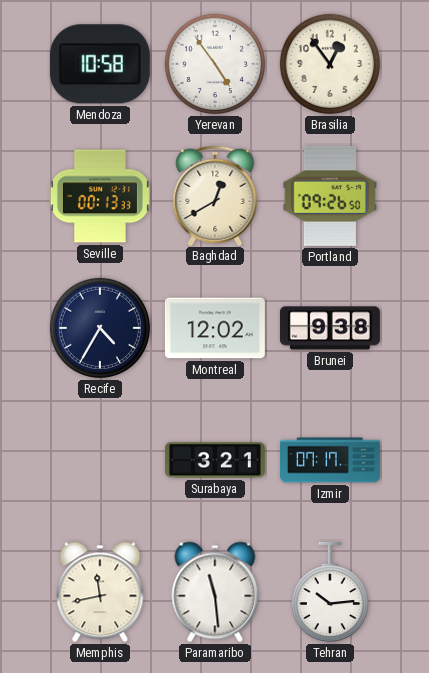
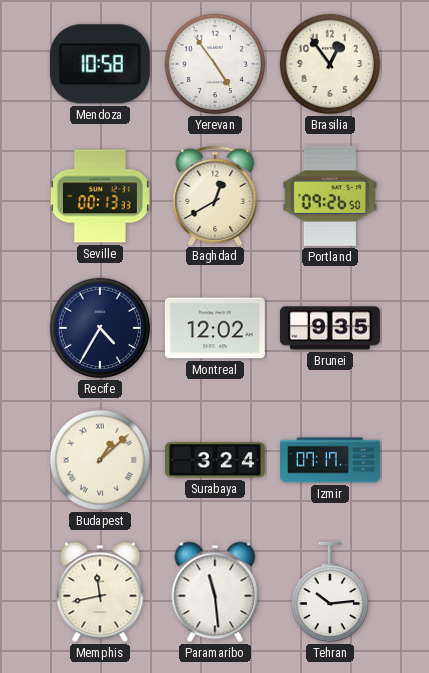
Brunei: 9:38 -> 9:35
Budapest: none -> 1:08
Surabaya: 3:21 -> 3:24
